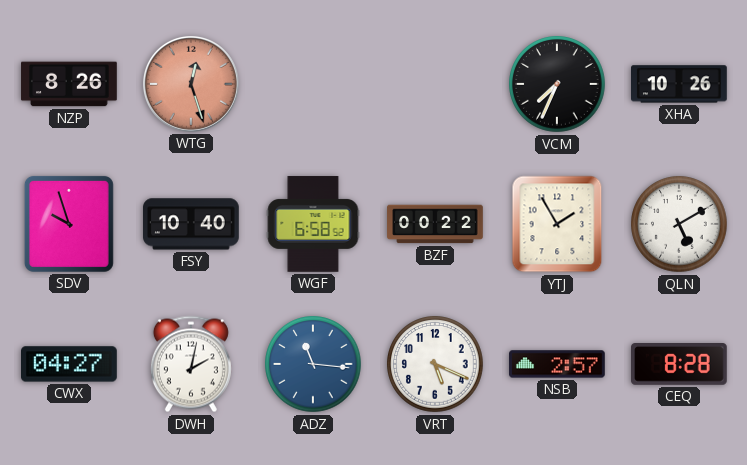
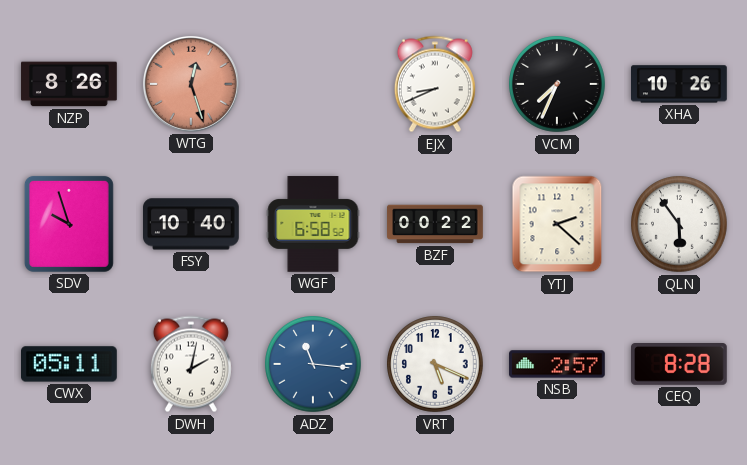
EJX: none -> 8:41
YTJ: 1:55 -> 2:22
QLN: 5:10 -> 5:54
CWX: 04:27 -> 05:11
